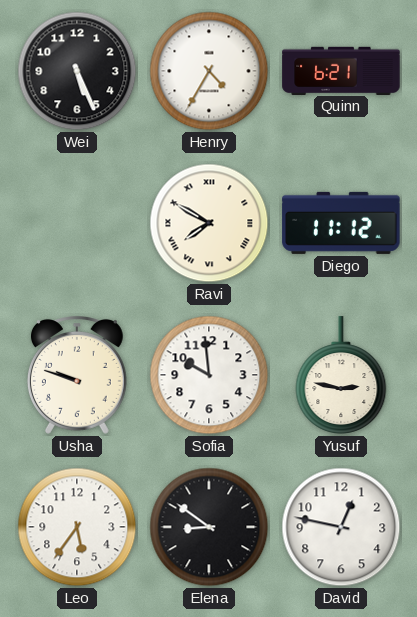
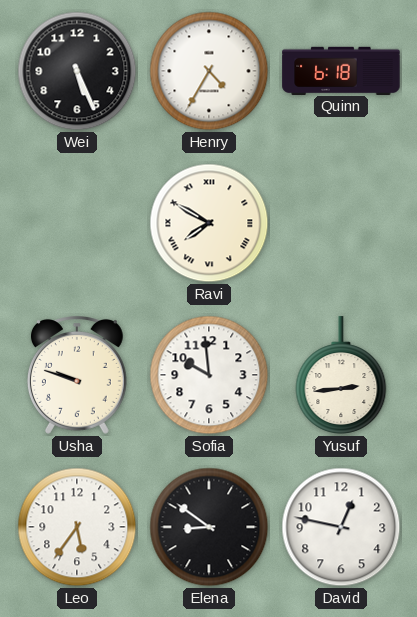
Quinn: 6:21 -> 6:18
Diego: 11:12 -> none
Yusuf: 2:47 -> 2:44
